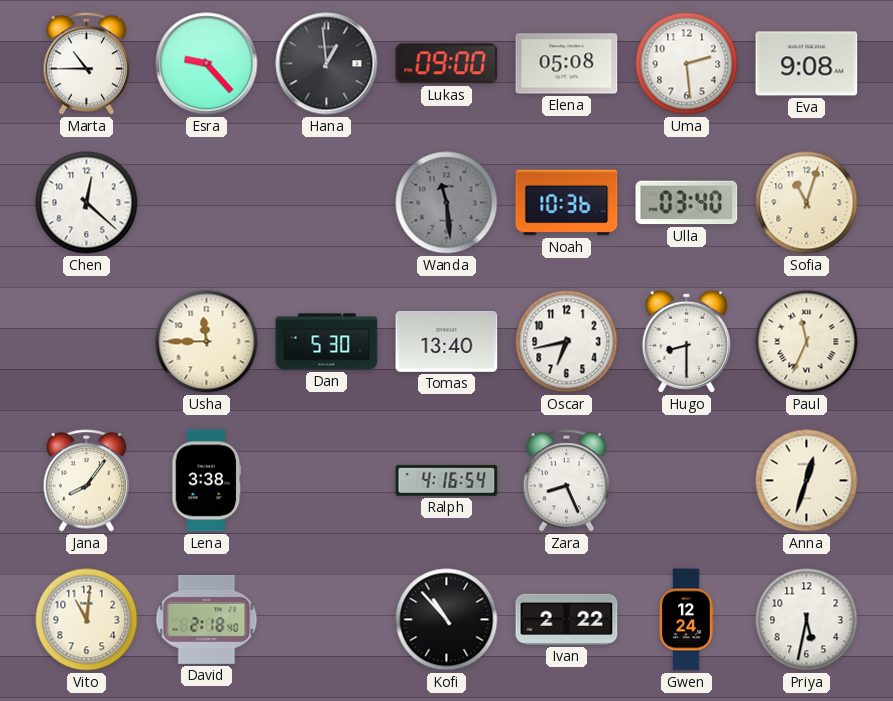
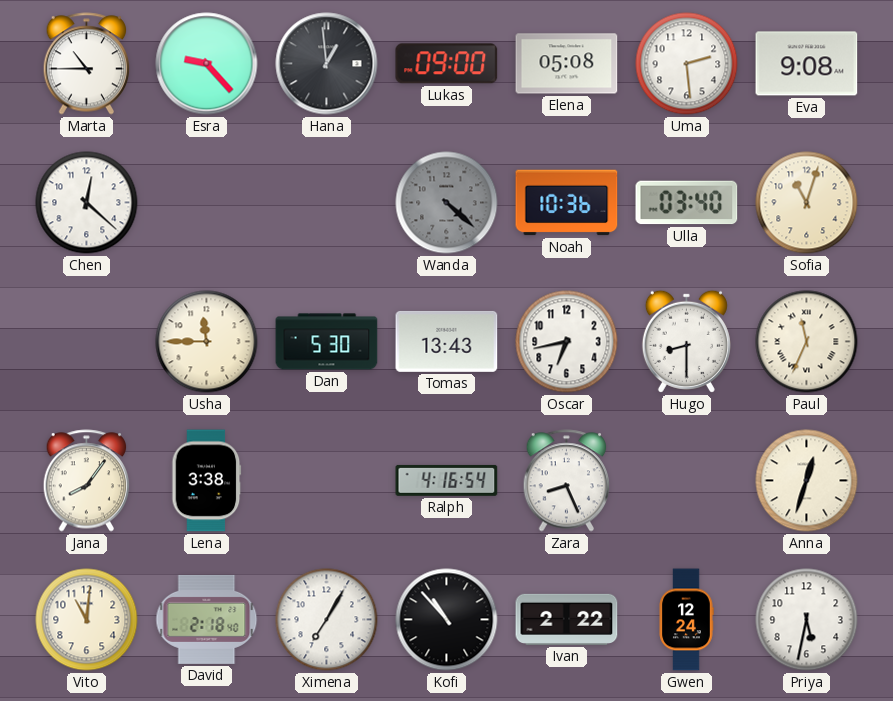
Wanda: 11:29 -> 4:22
Tomas: 13:40 -> 13:43
Ximena: none -> 7:05
